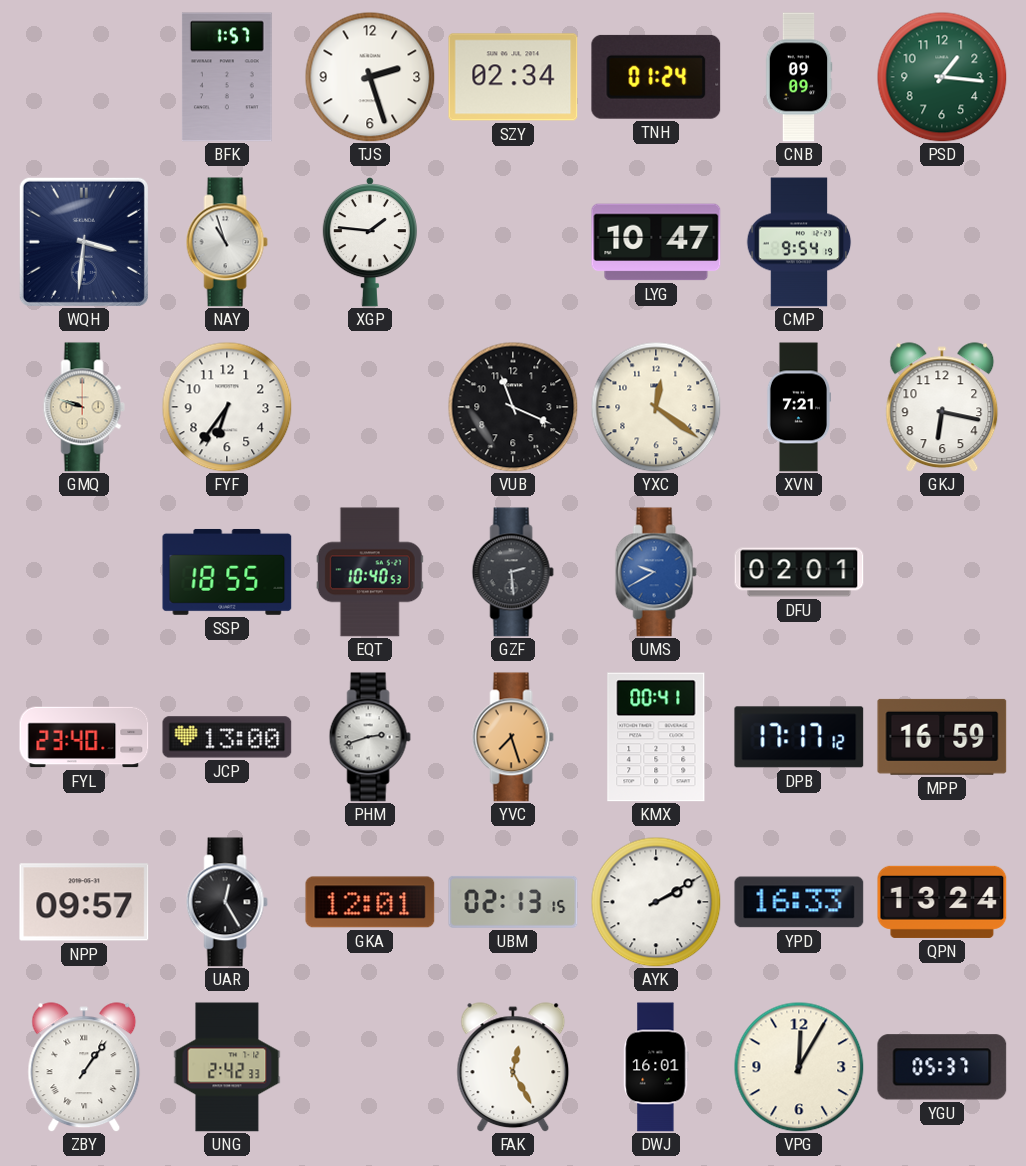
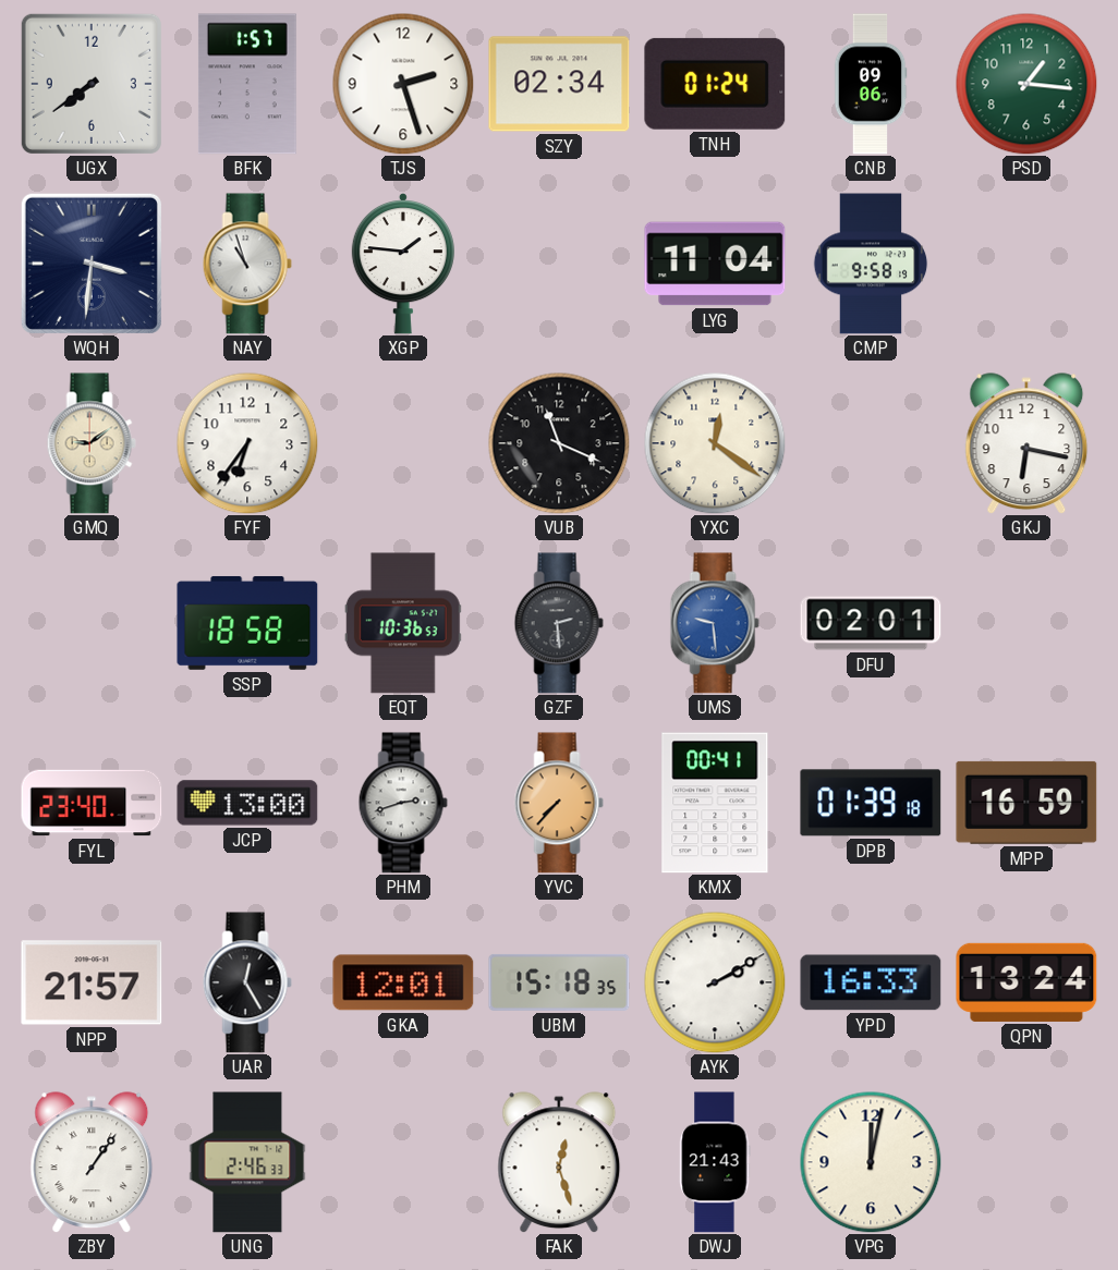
UGX: none -> 7:39
CNB: 09:09 -> 09:06
LYG: 10:47 -> 11:04
CMP: 9:54 -> 9:58
GMQ: 9:48 -> 9:09
XVN: 7:21 -> none
SSP: 18:55 -> 18:58
EQT: 10:40 -> 10:36
UMS: 9:40 -> 9:29
YVC: 7:27 -> 7:37
DPB: 17:17 -> 01:39
NPP: 09:57 -> 21:57
UBM: 02:13 -> 15:18
UNG: 2:42 -> 2:46
FAK: 12:25 -> 12:27
DWJ: 16:01 -> 21:43
VPG: 12:05 -> 12:02
YGU: 05:37 -> none
